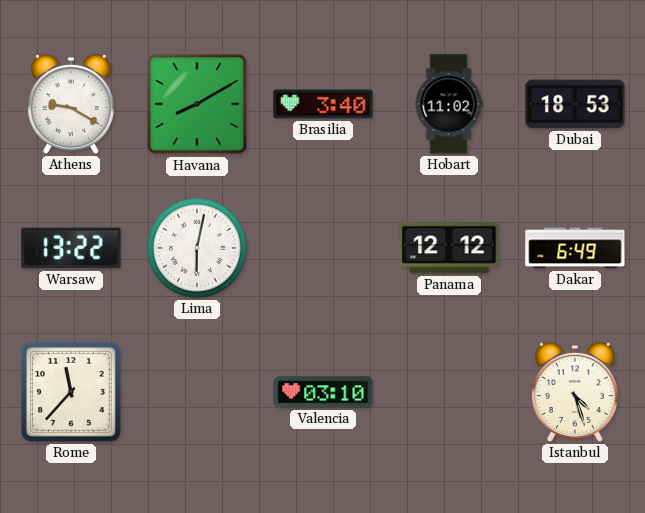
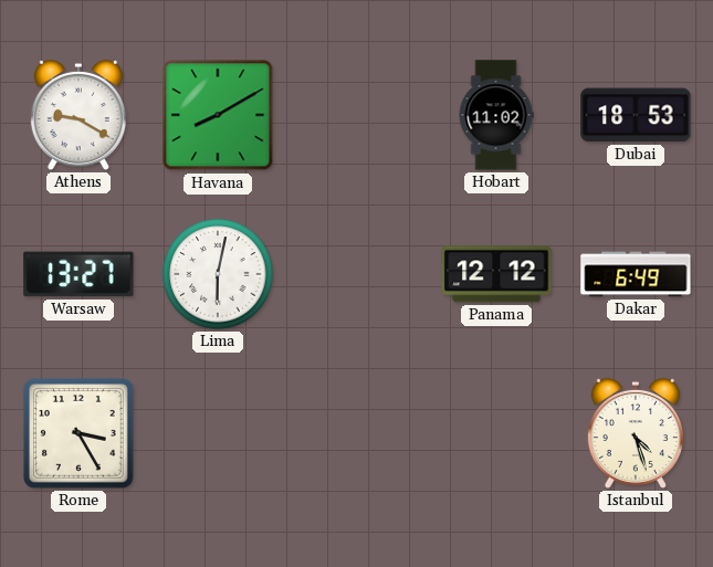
Brasilia: 3:40 -> none
Warsaw: 13:22 -> 13:27
Rome: 11:37 -> 3:25
Valencia: 03:10 -> none
